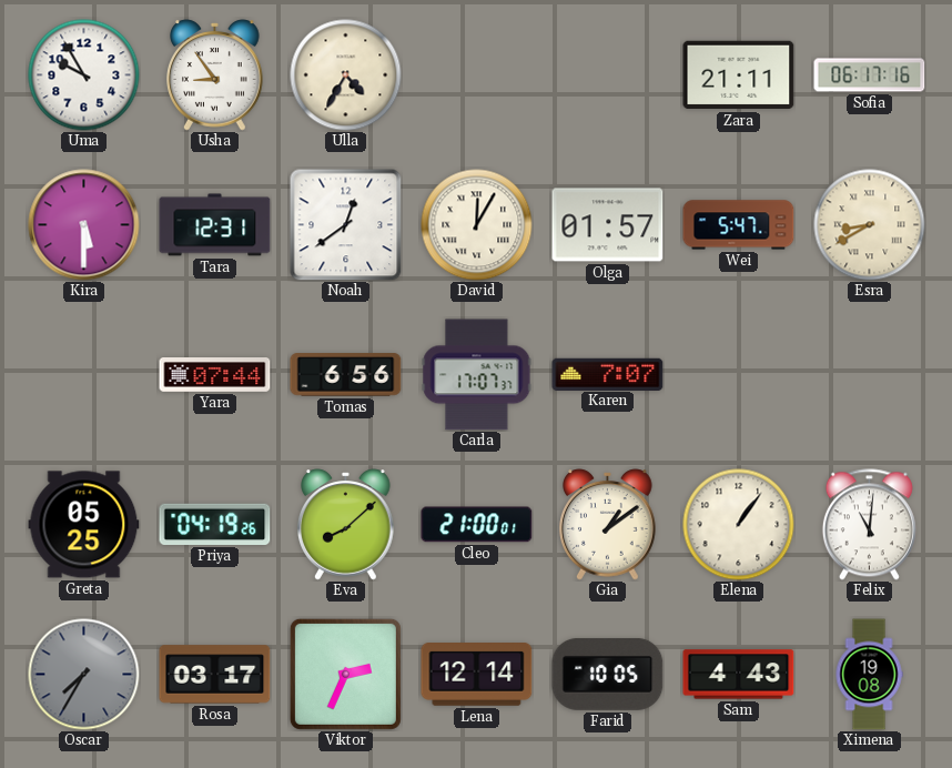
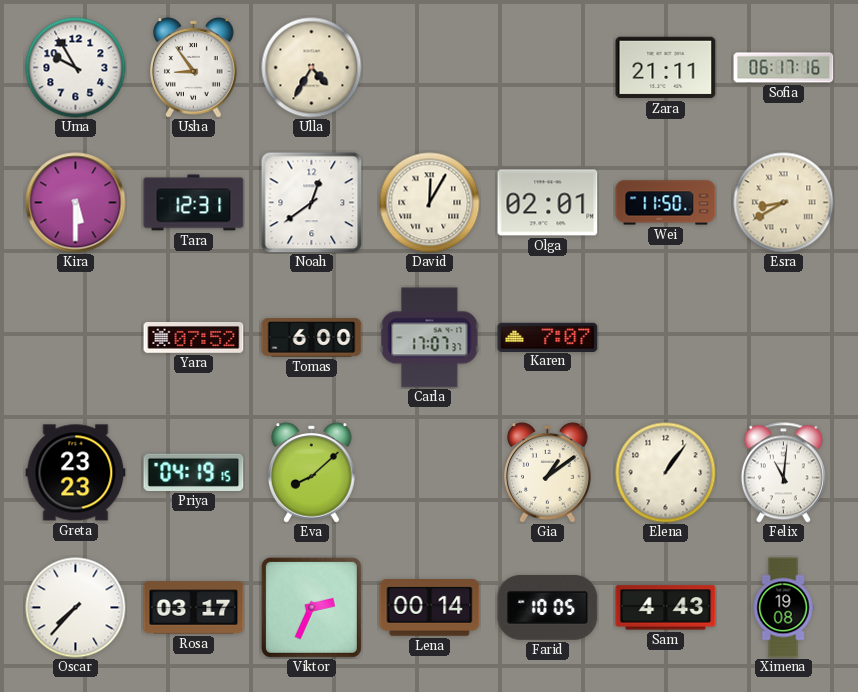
Olga: 01:57 -> 02:01
Wei: 5:47 -> 11:50
Yara: 07:44 -> 07:52
Tomas: 6:56 -> 6:00
Greta: 05:25 -> 23:23
Priya: 04:19:26 -> 04:19:15
Cleo: 21:00 -> none
Oscar: 7:35 -> 7:37
Oscar dial: grey -> white
Lena: 12:14 -> 00:14
